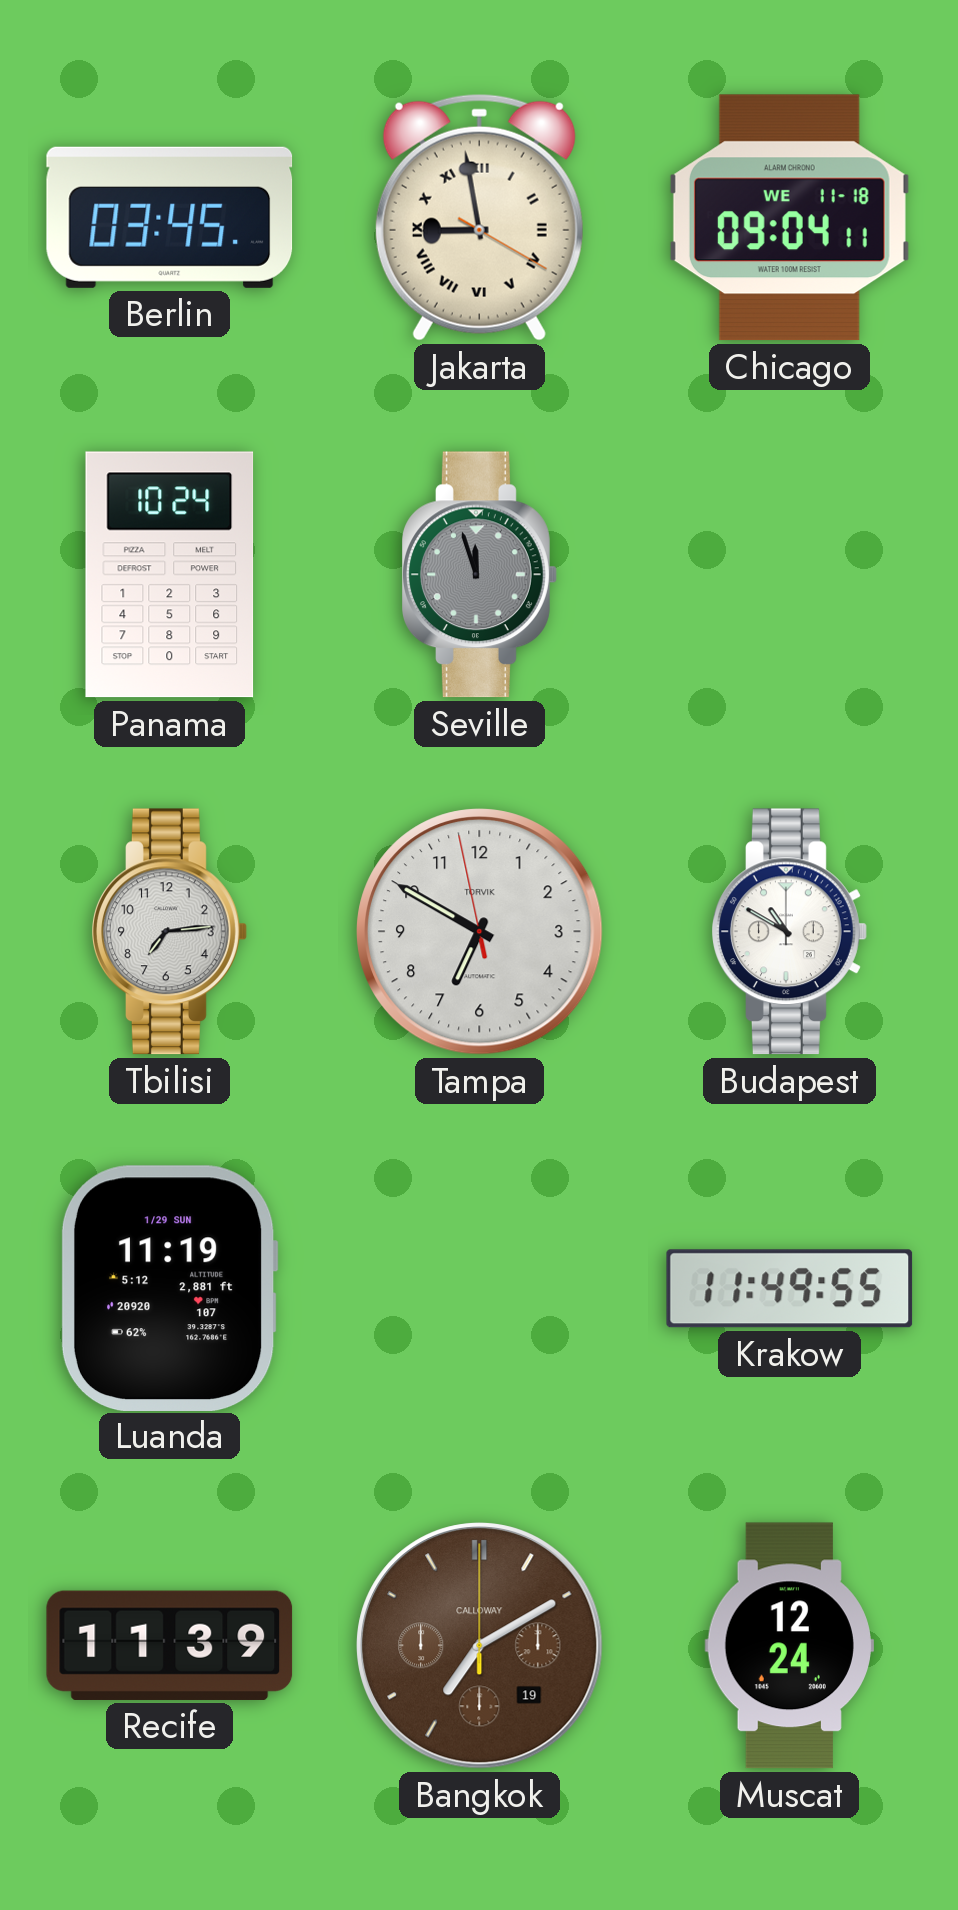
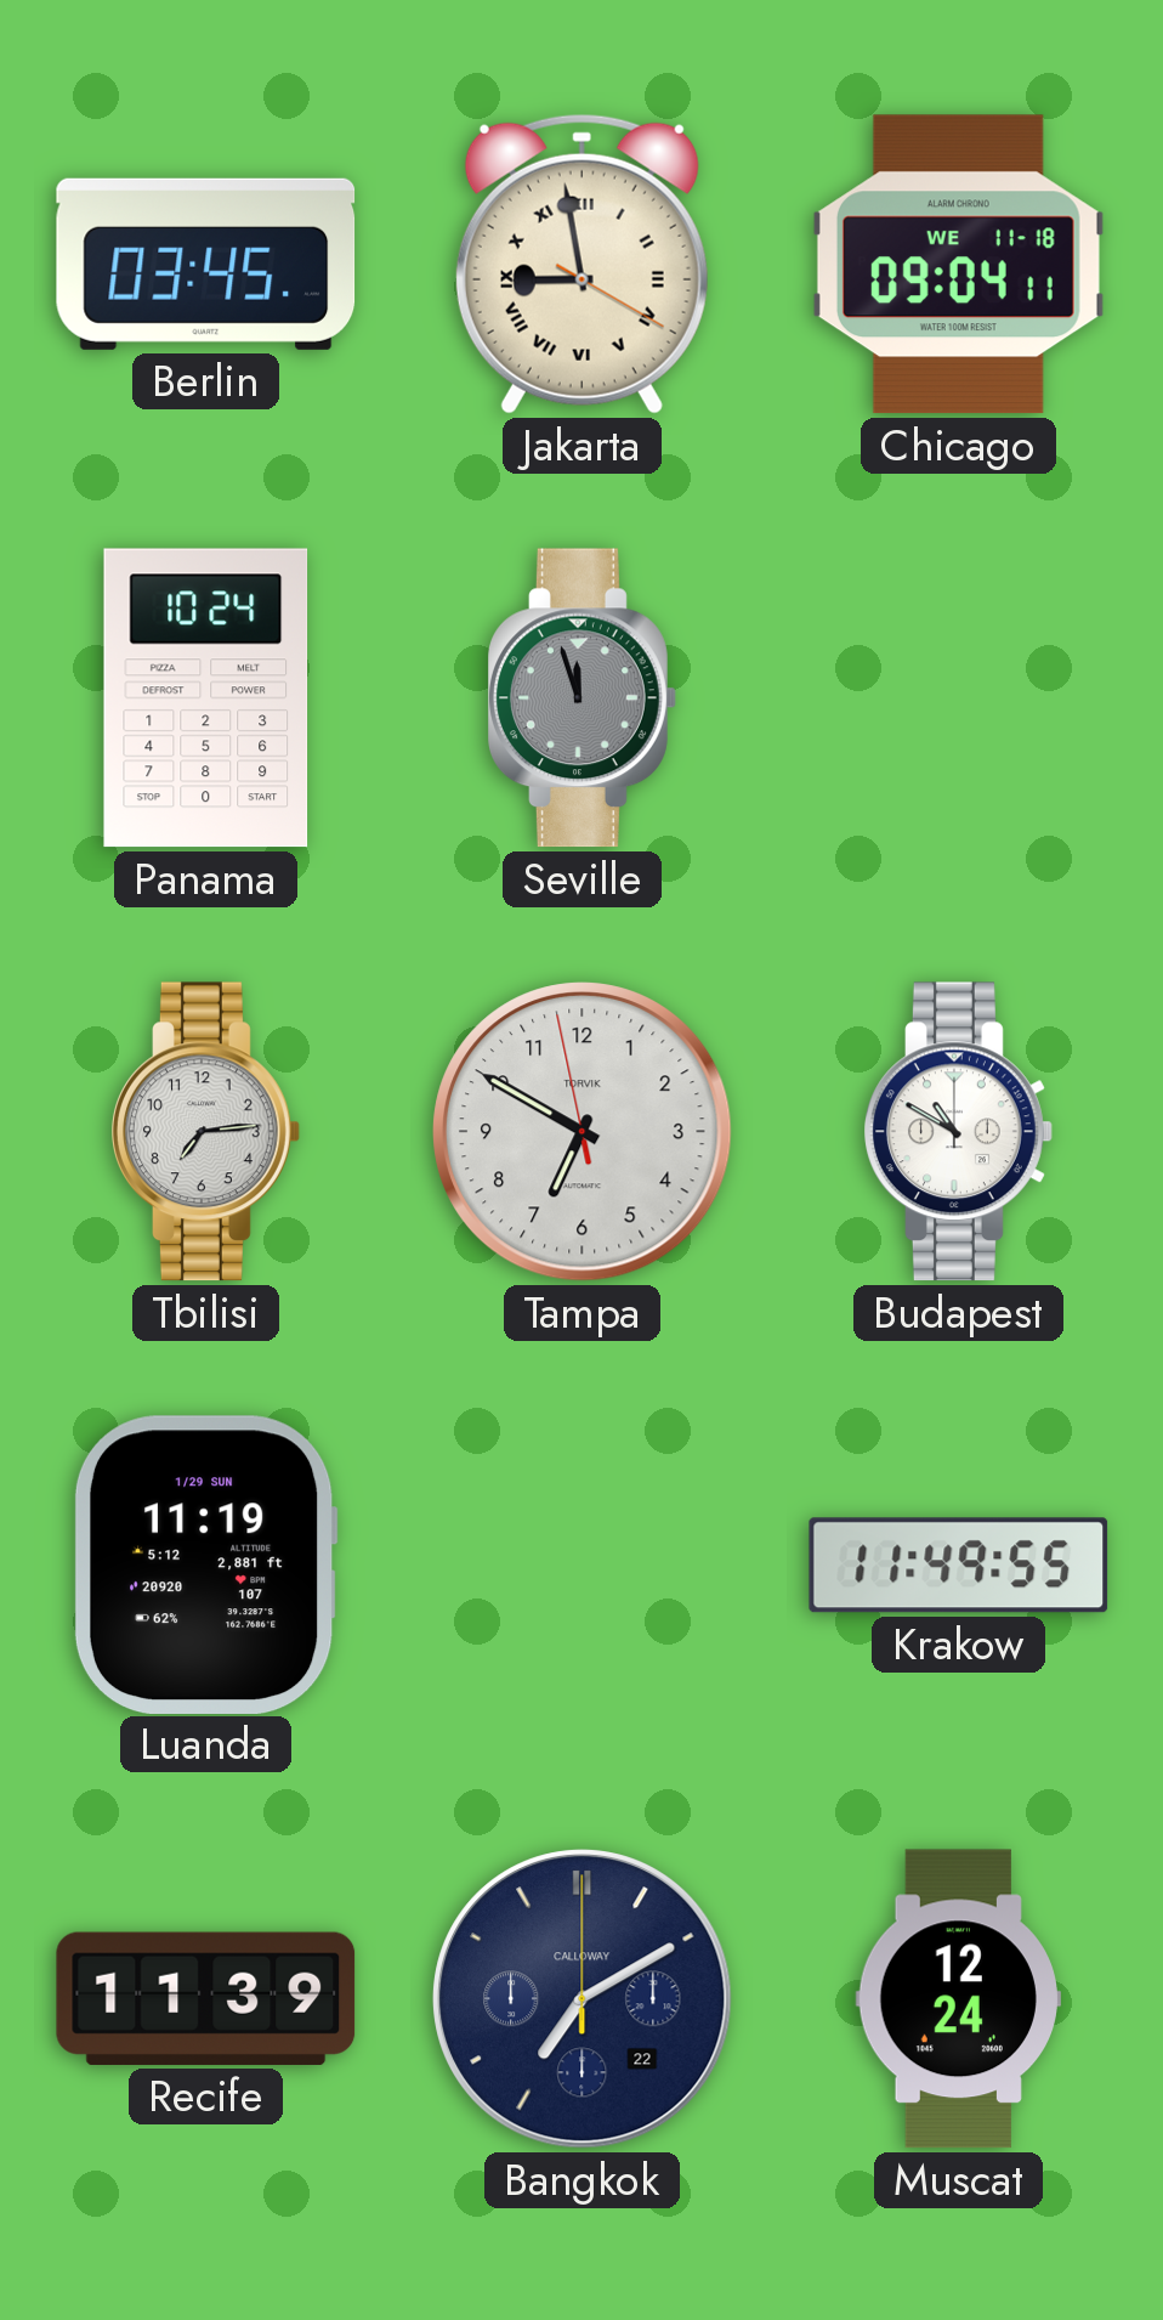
Bangkok date: 19 -> 22
Bangkok dial: brown -> navy
